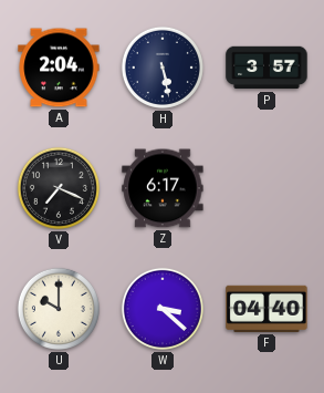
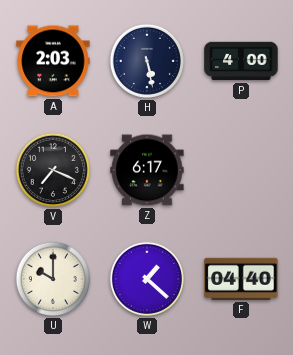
A: 2:04 -> 2:03
P: 3:57 -> 4:00
W: 3:22 -> 1:22
